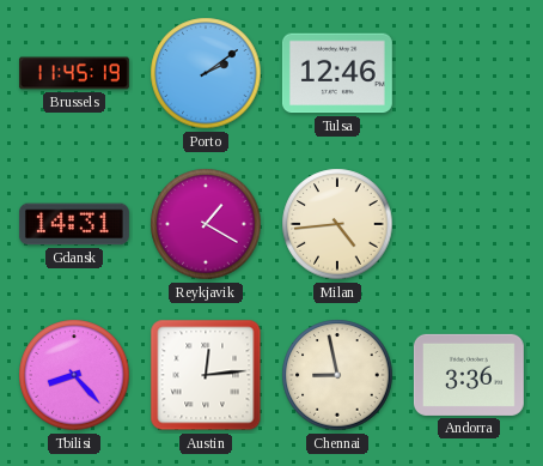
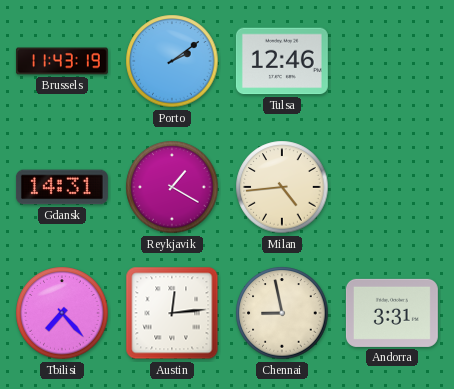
Brussels: 11:45 -> 11:43
Tbilisi: 8:23 -> 7:23
Andorra: 3:36 -> 3:31
